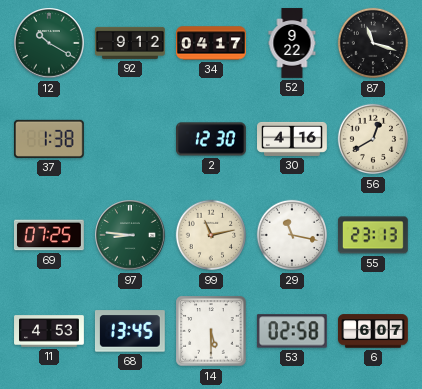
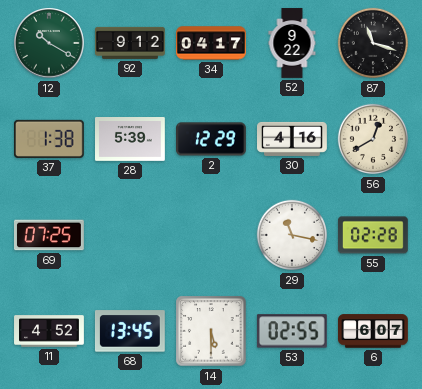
28: none -> 5:39
2: 12:30 -> 12:29
97: 8:46 -> none
99: 11:13 -> none
55: 23:13 -> 02:28
11: 4:53 -> 4:52
53: 02:58 -> 02:55
